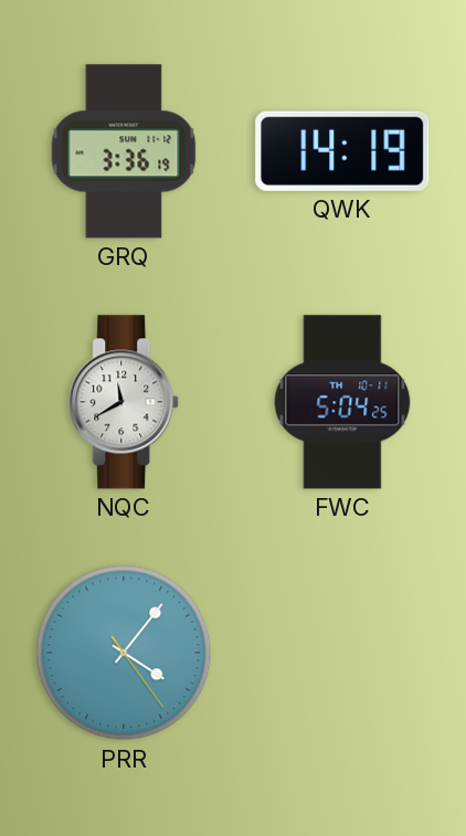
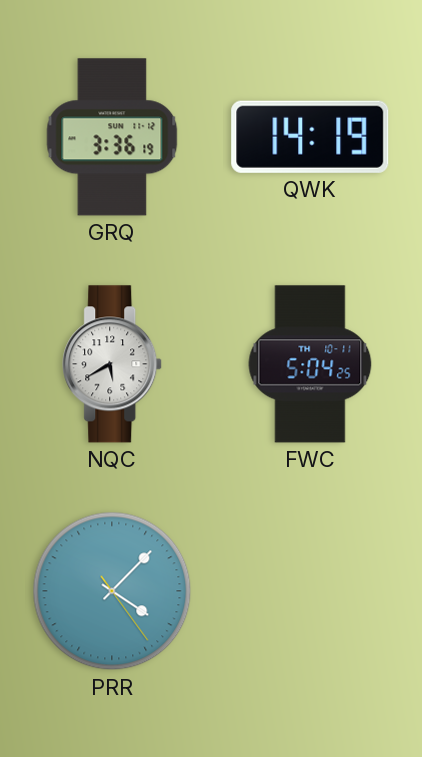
NQC: 11:40 -> 5:40
PRR: 4:06 -> 4:07
